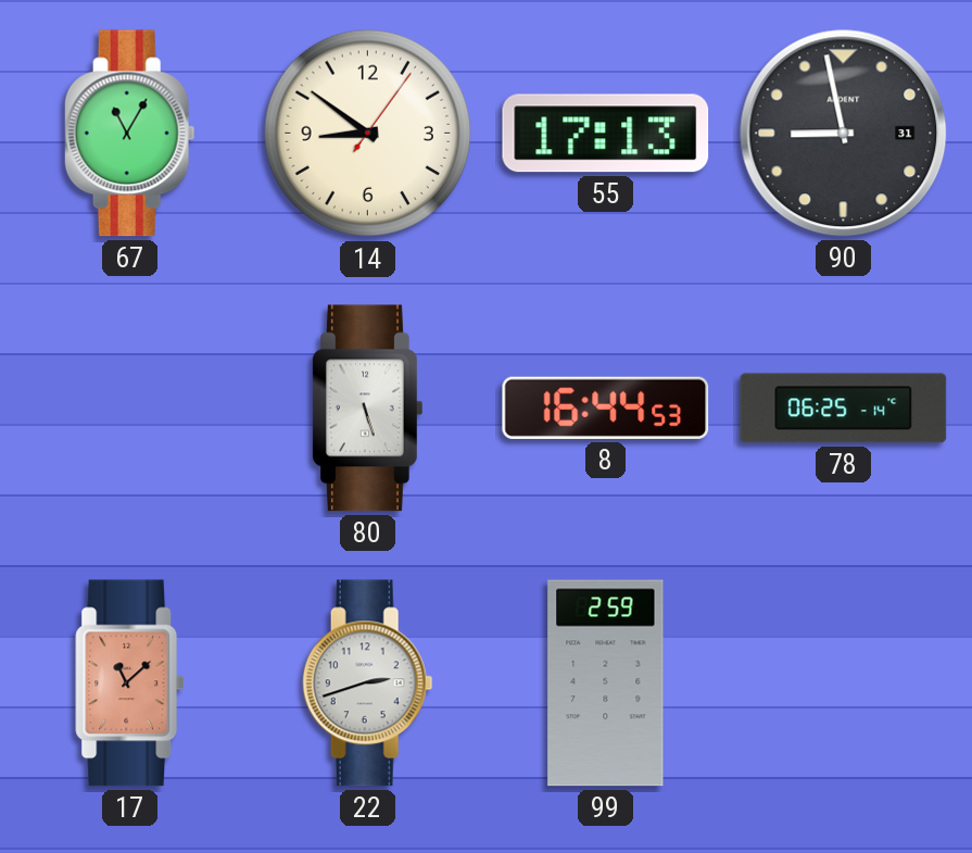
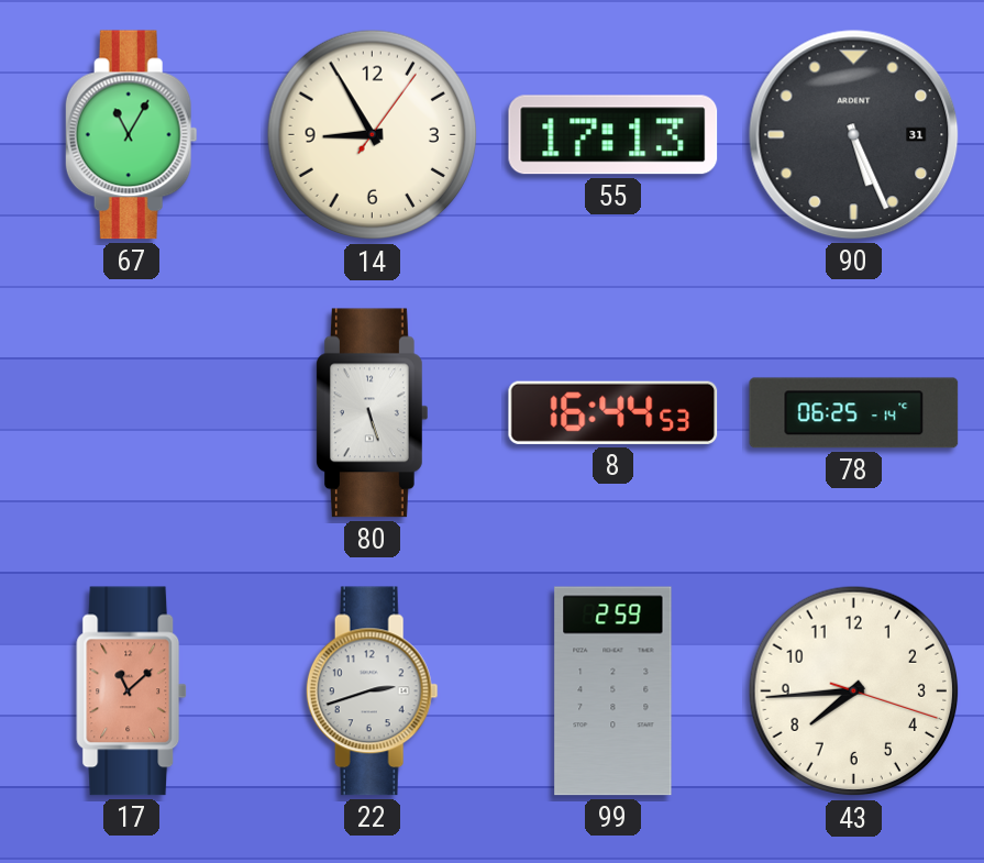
14: 8:51 -> 8:55
90: 8:58 -> 5:26
43: none -> 7:44
